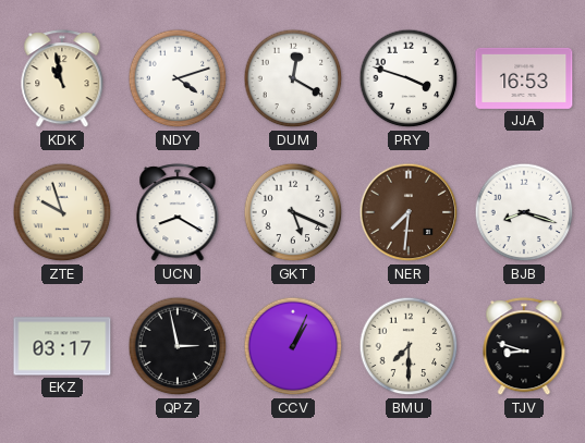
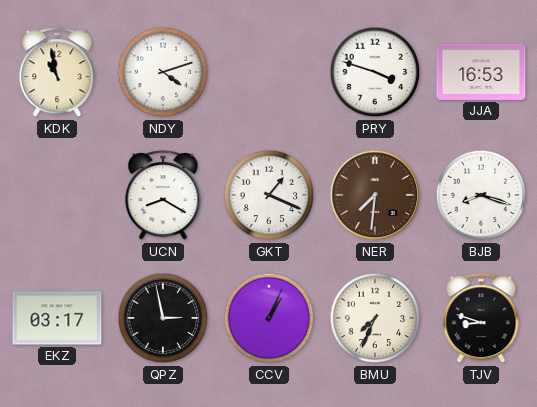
DUM: 12:20 -> none
ZTE: 9:57 -> none
GKT: 5:19 -> 1:19
BMU: 7:30 -> 7:34
